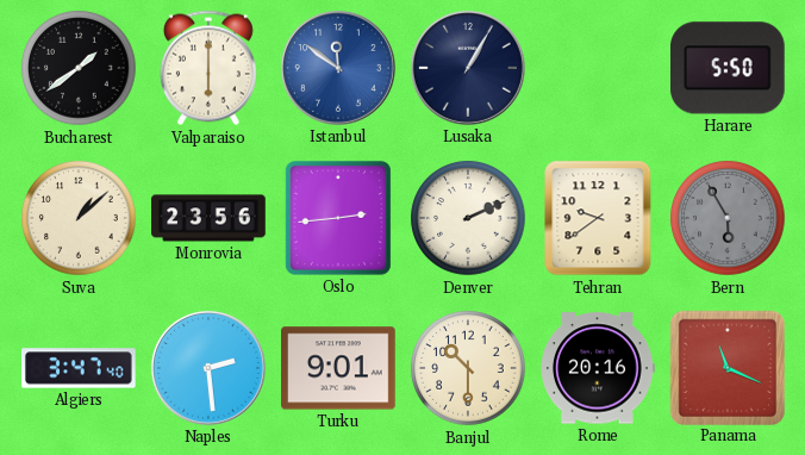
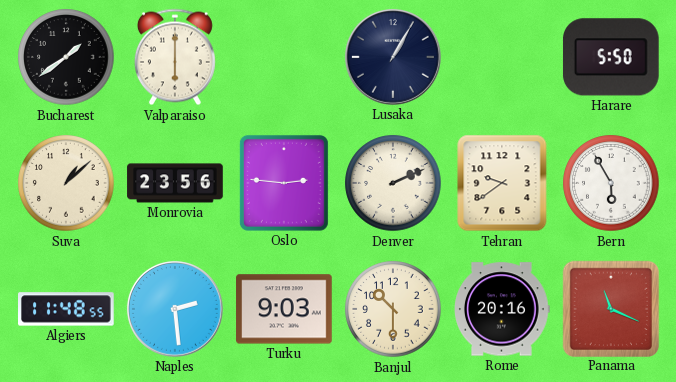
Istanbul: 11:51 -> none
Oslo: 2:44 -> 2:46
Bern dial: grey -> white
Algiers: 3:47 -> 11:48
Turku: 9:01 -> 9:03
